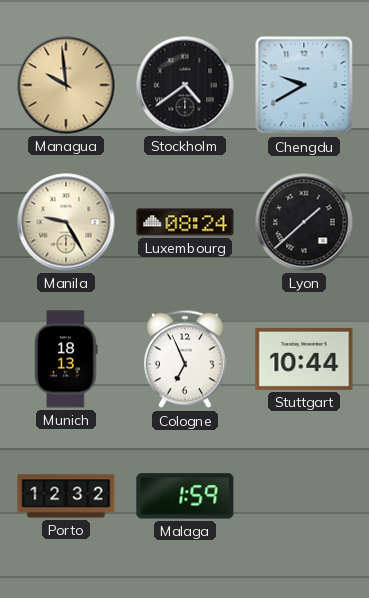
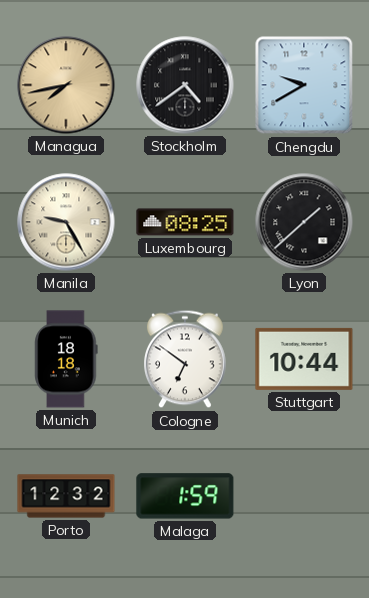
Managua: 9:59 -> 7:43
Luxembourg: 08:24 -> 08:25
Munich: 18:13 -> 18:18
Cologne: 6:56 -> 6:51
